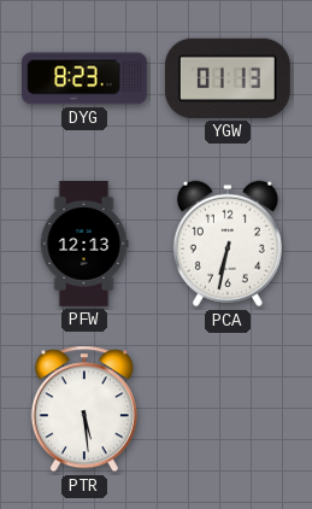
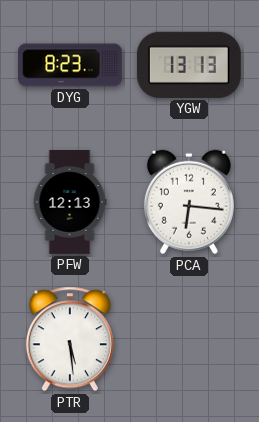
YGW: 01:13 -> 13:13
PCA: 6:32 -> 6:16
